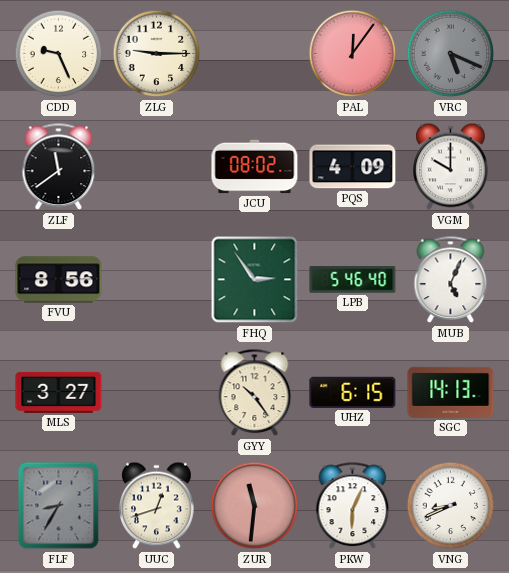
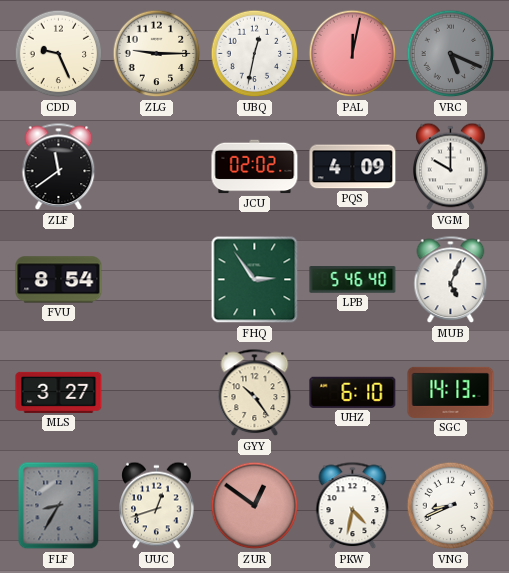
UBQ: none -> 12:32
PAL: 12:06 -> 12:02
JCU: 08:02 -> 02:02
FVU: 8:56 -> 8:54
UHZ: 6:15 -> 6:10
ZUR: 11:31 -> 12:51
PKW: 6:04 -> 4:32
